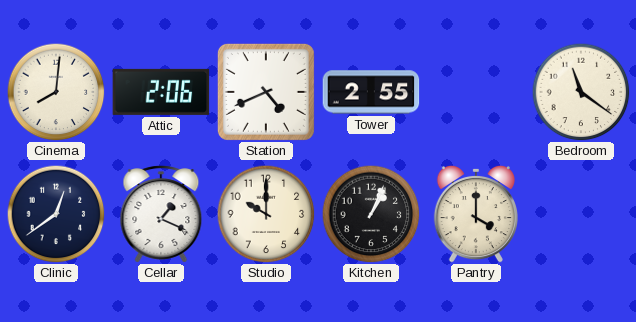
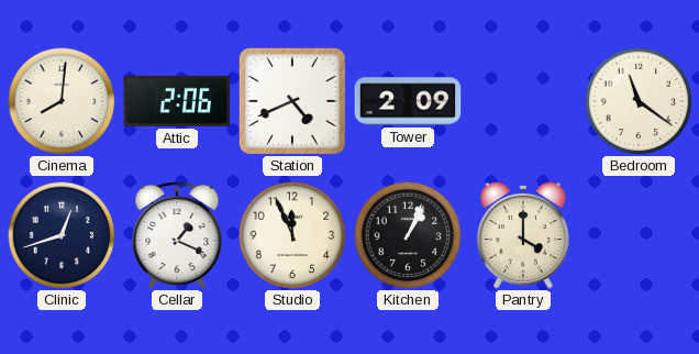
Tower: 2:55 -> 2:09
Clinic: 12:39 -> 12:42
Studio: 10:00 -> 11:56
